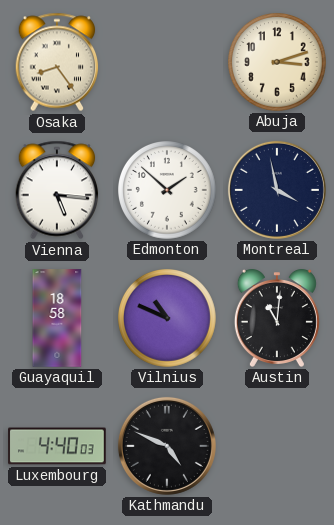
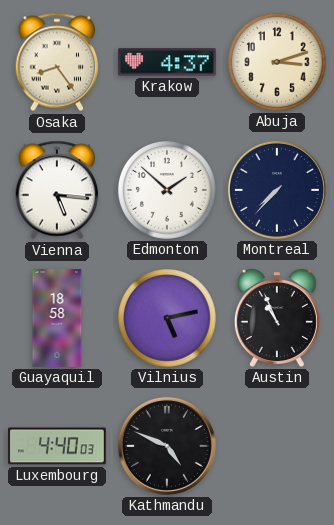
Krakow: none -> 4:37
Montreal: 3:58 -> 7:37
Vilnius: 10:49 -> 5:13
Austin: 11:01 -> 10:56
